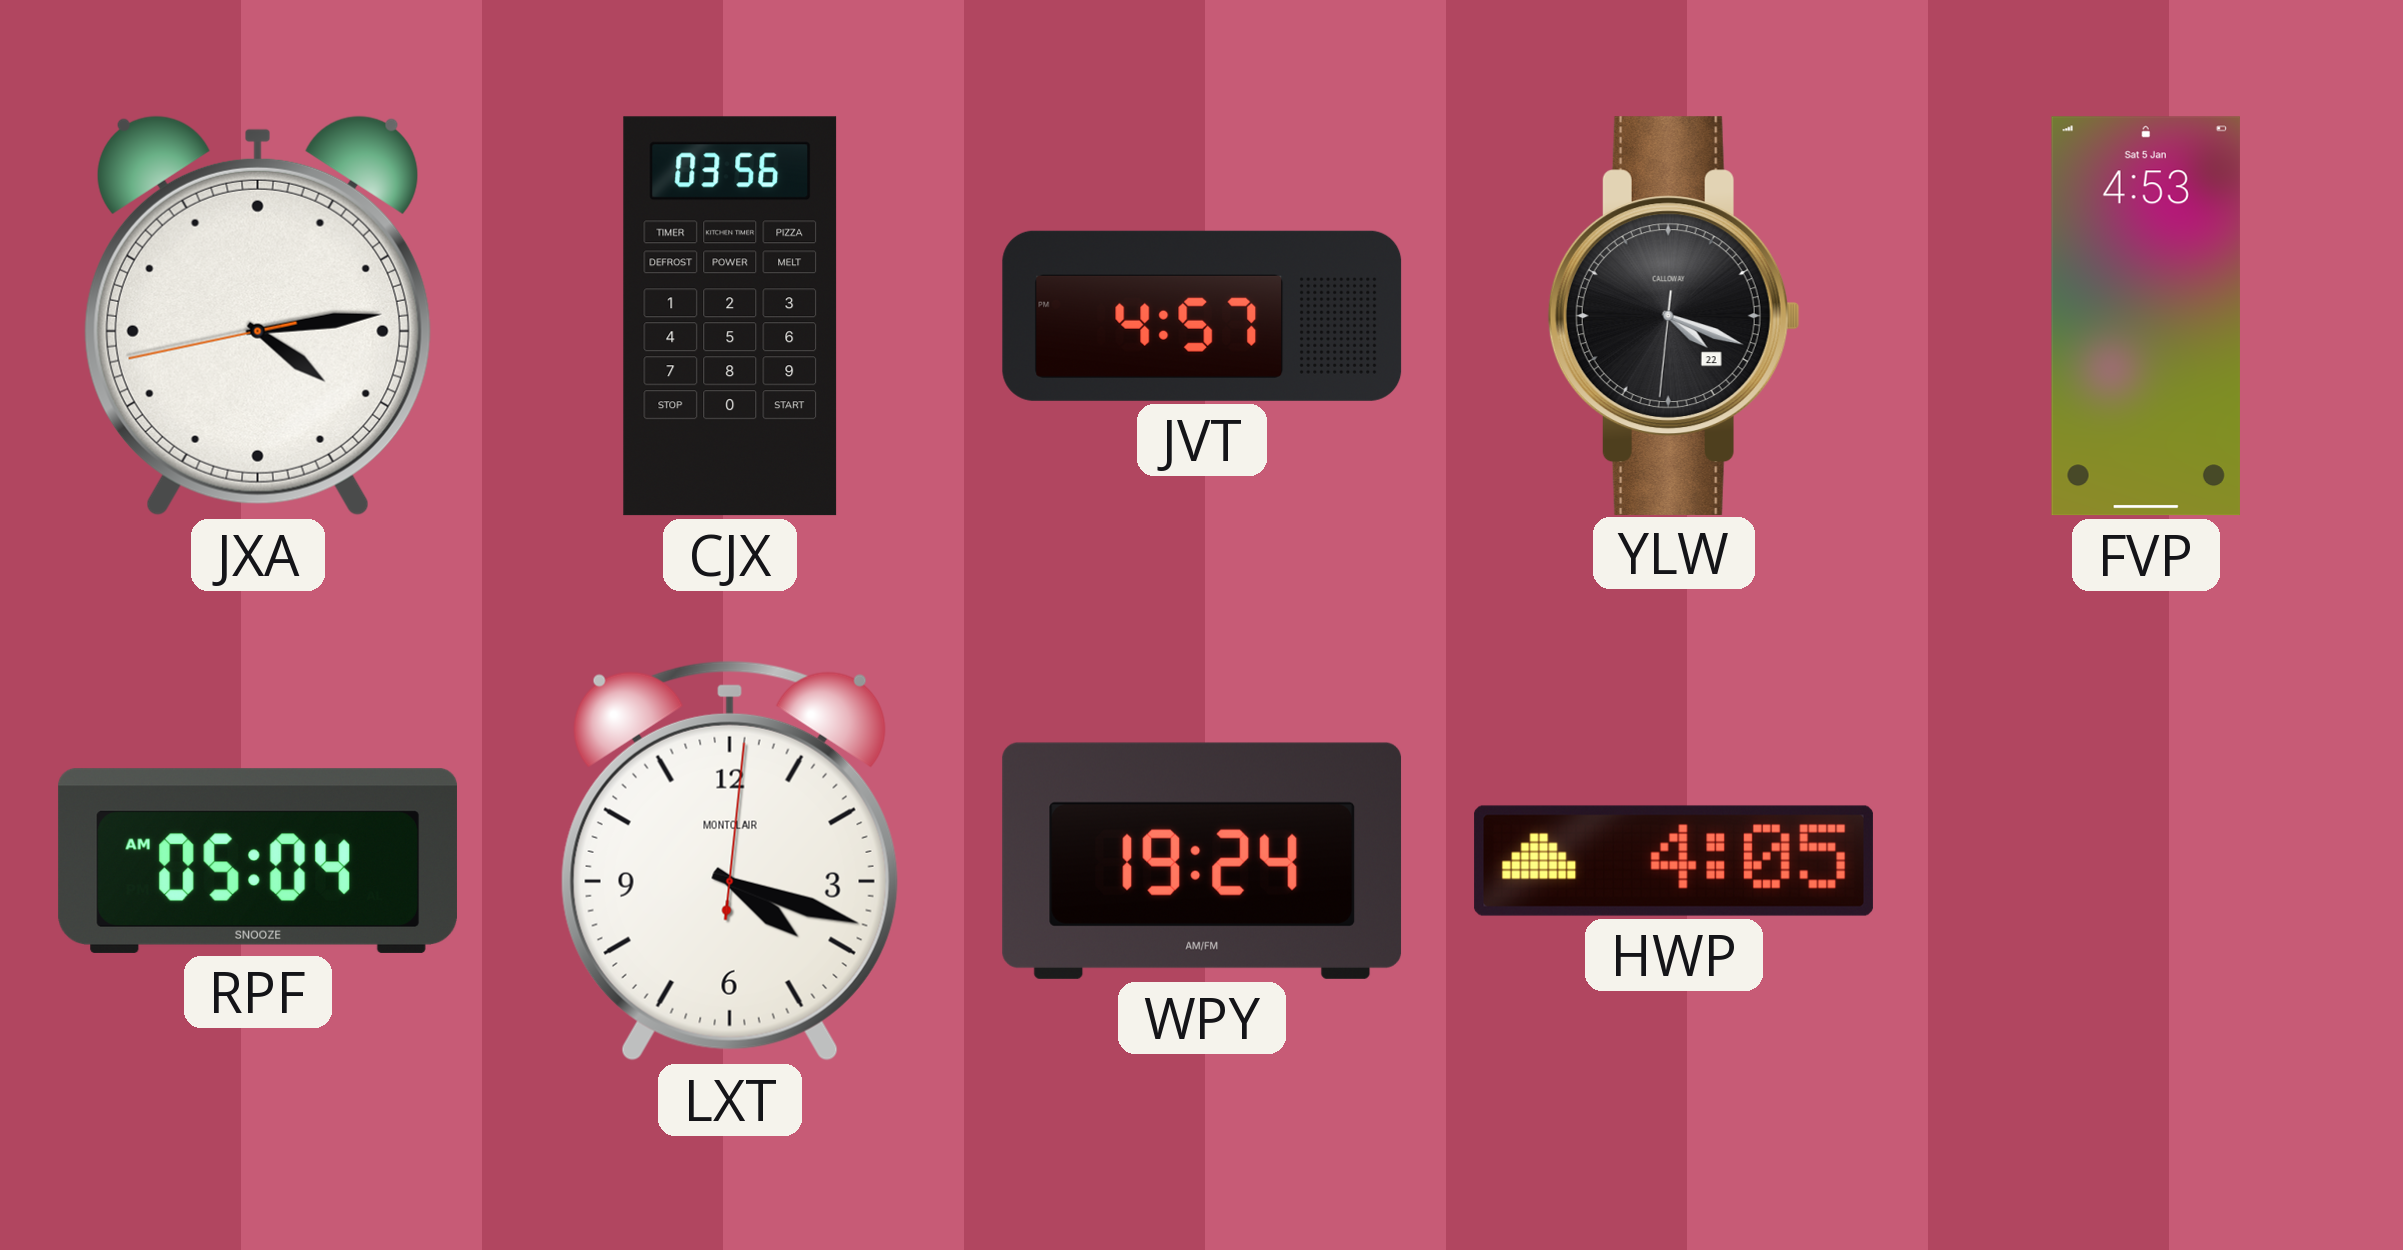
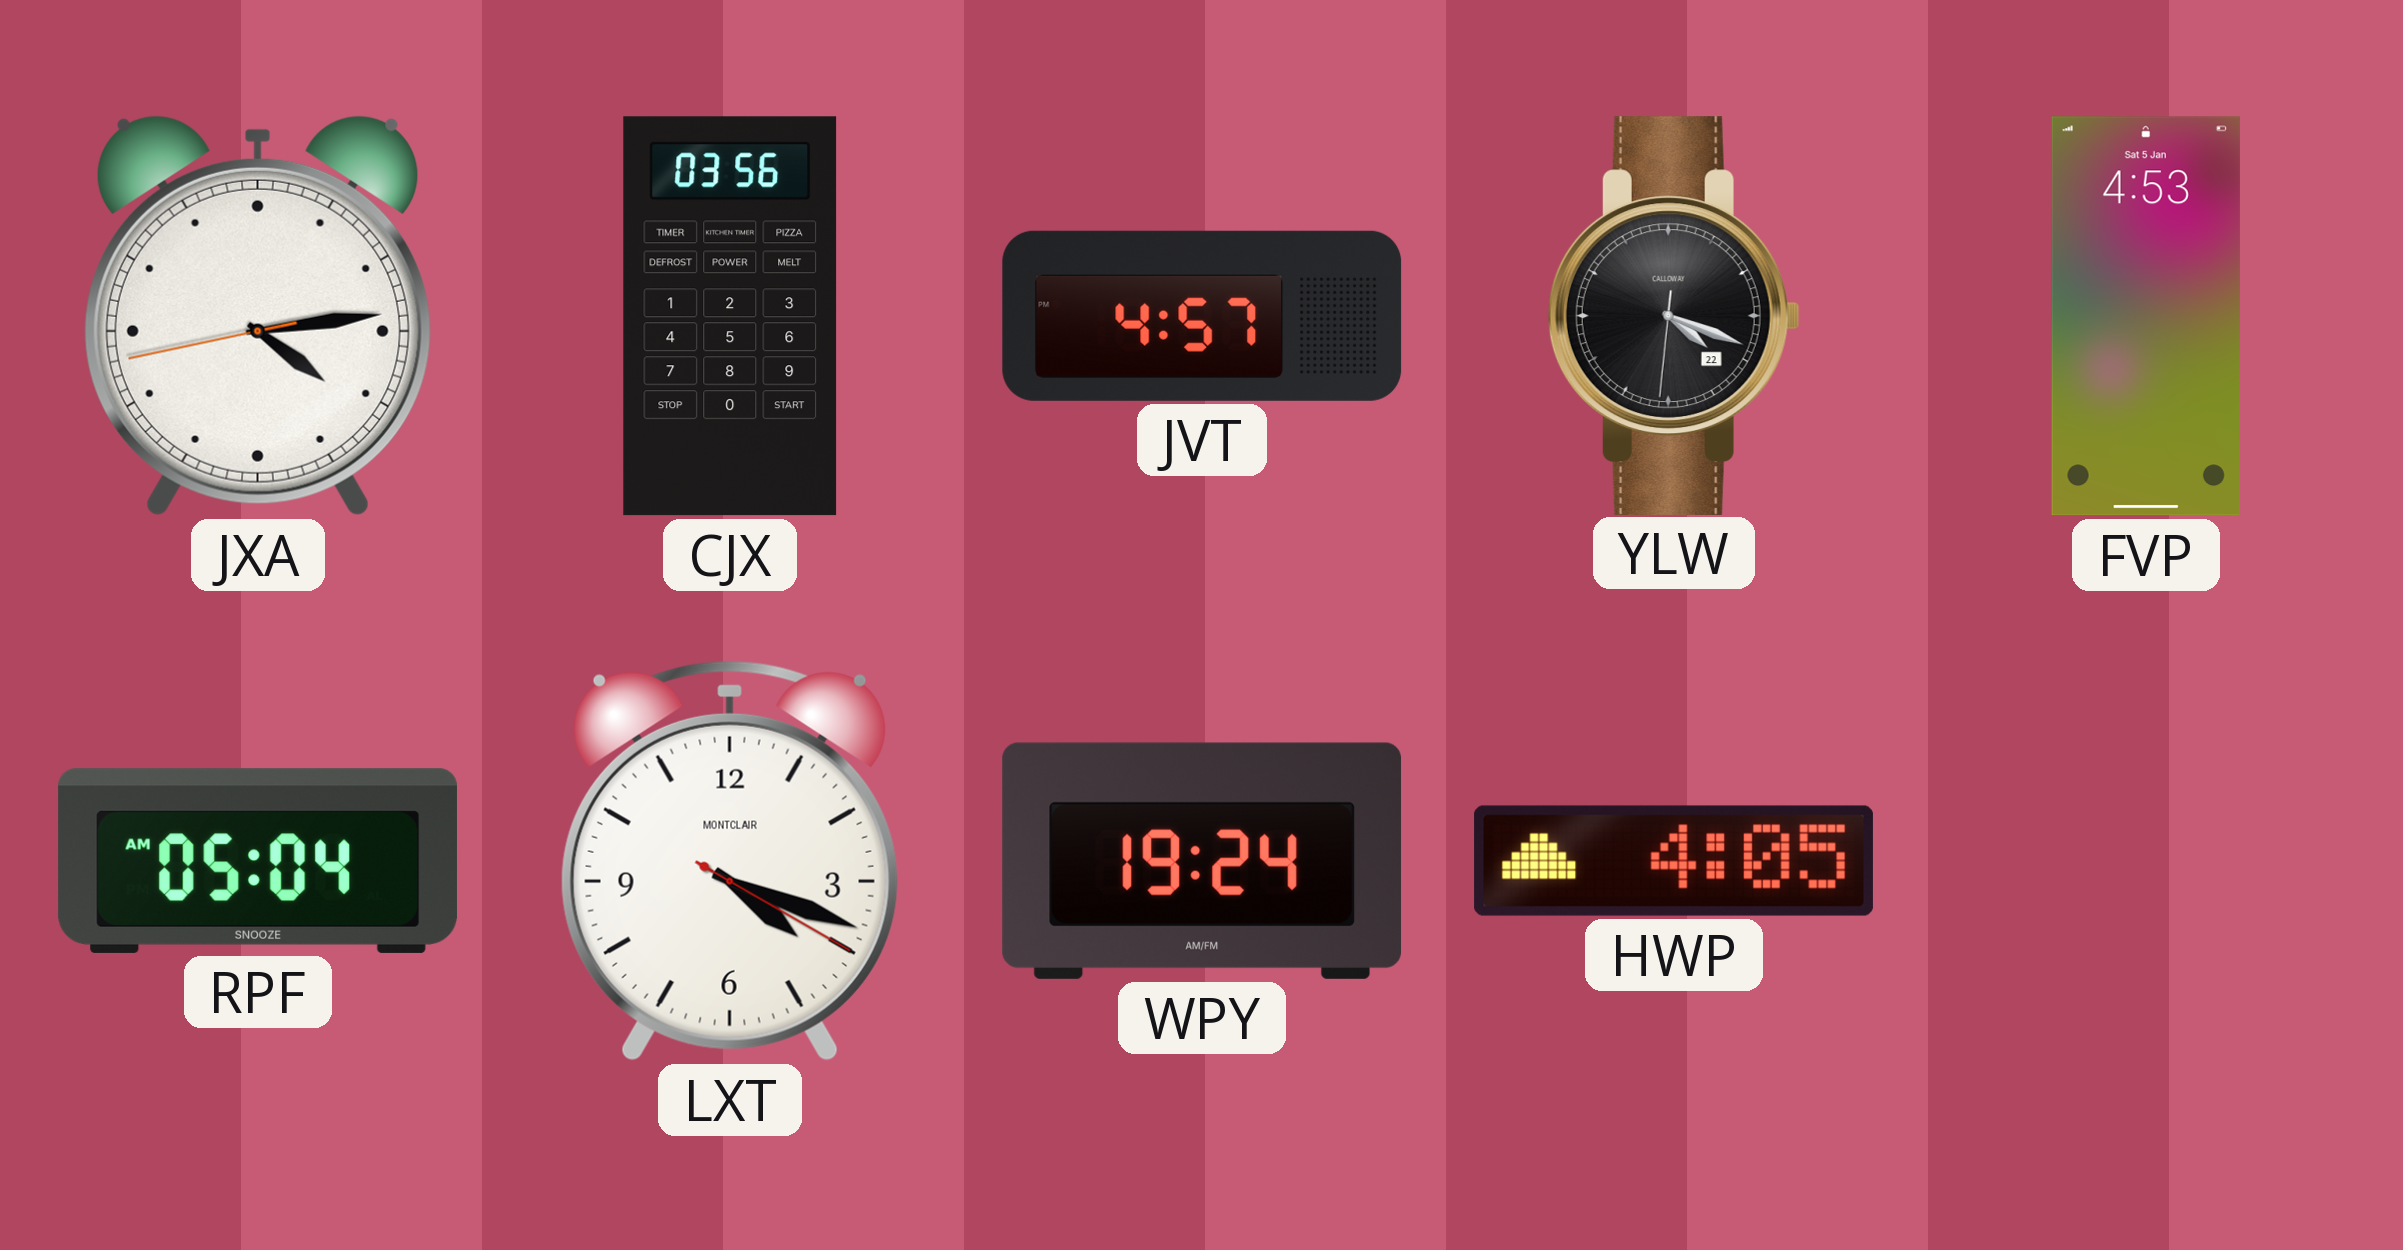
LXT: 4:18:01 -> 4:18:20
